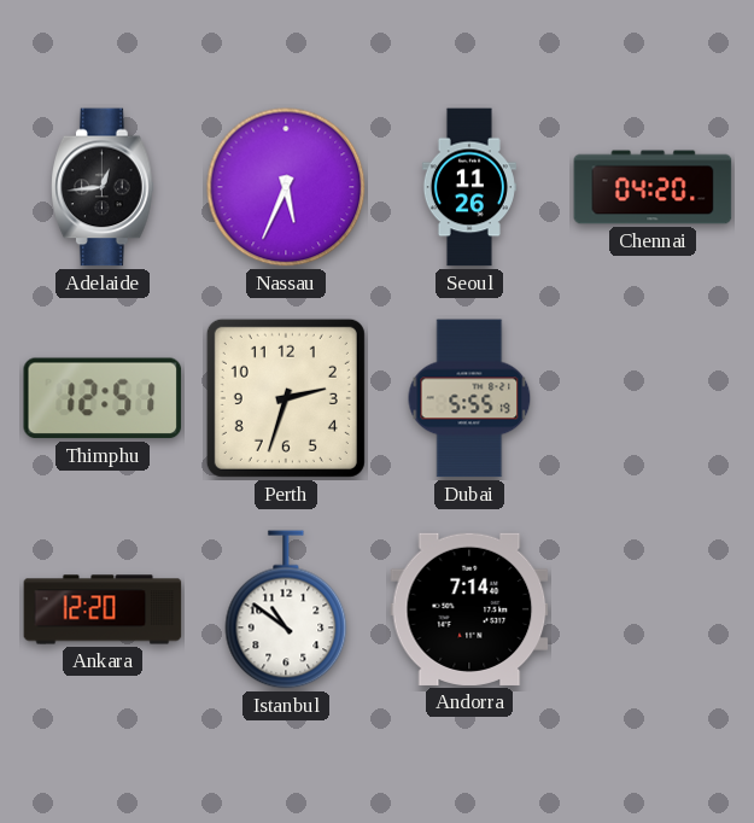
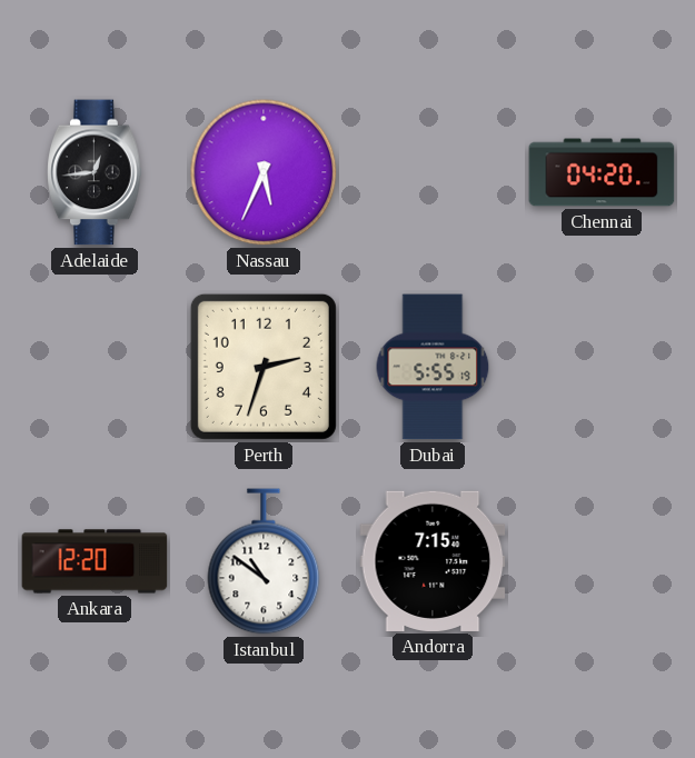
Seoul: 11:26 -> none
Thimphu: 12:51 -> none
Andorra: 7:14 -> 7:15
